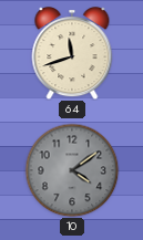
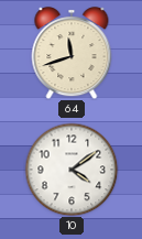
10 dial: grey -> white
